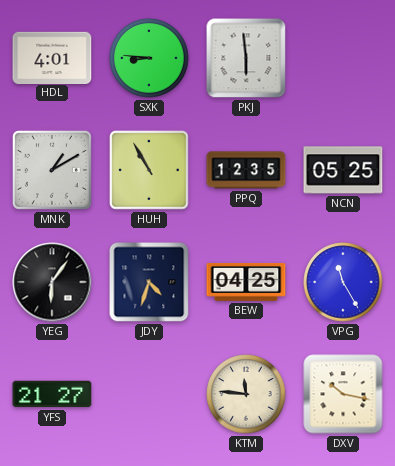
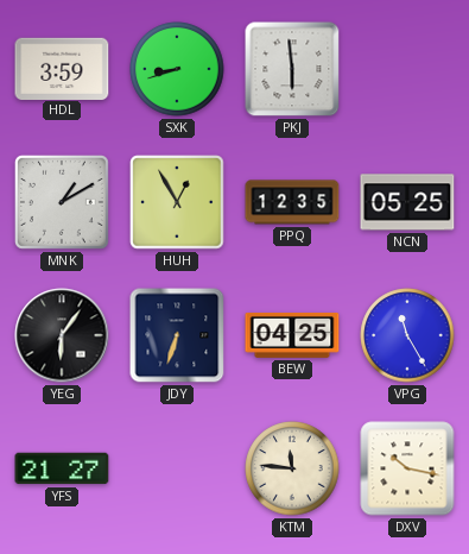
HDL: 4:01 -> 3:59
SXK: 8:46 -> 8:42
HUH: 10:55 -> 12:55
JDY: 4:33 -> 6:33
